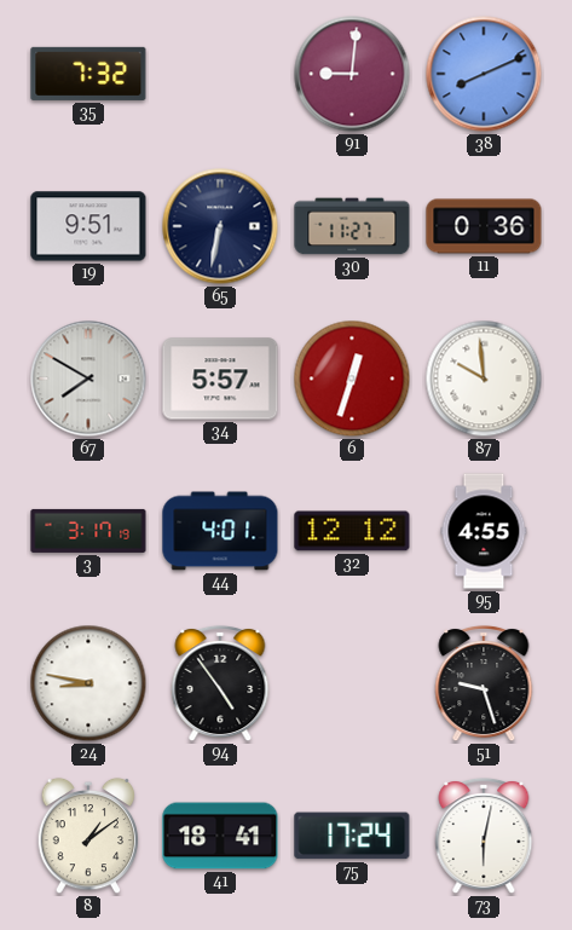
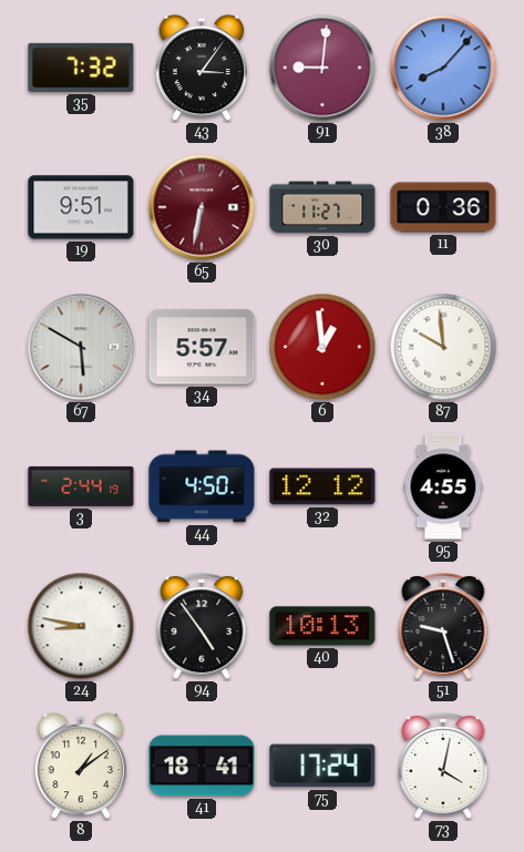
43: none -> 3:06
38: 8:11 -> 8:07
65 dial: navy -> burgundy
67: 7:50 -> 5:50
6: 12:33 -> 12:59
3: 3:17 -> 2:44
44: 4:01 -> 4:50
40: none -> 10:13
73: 6:02 -> 4:02
